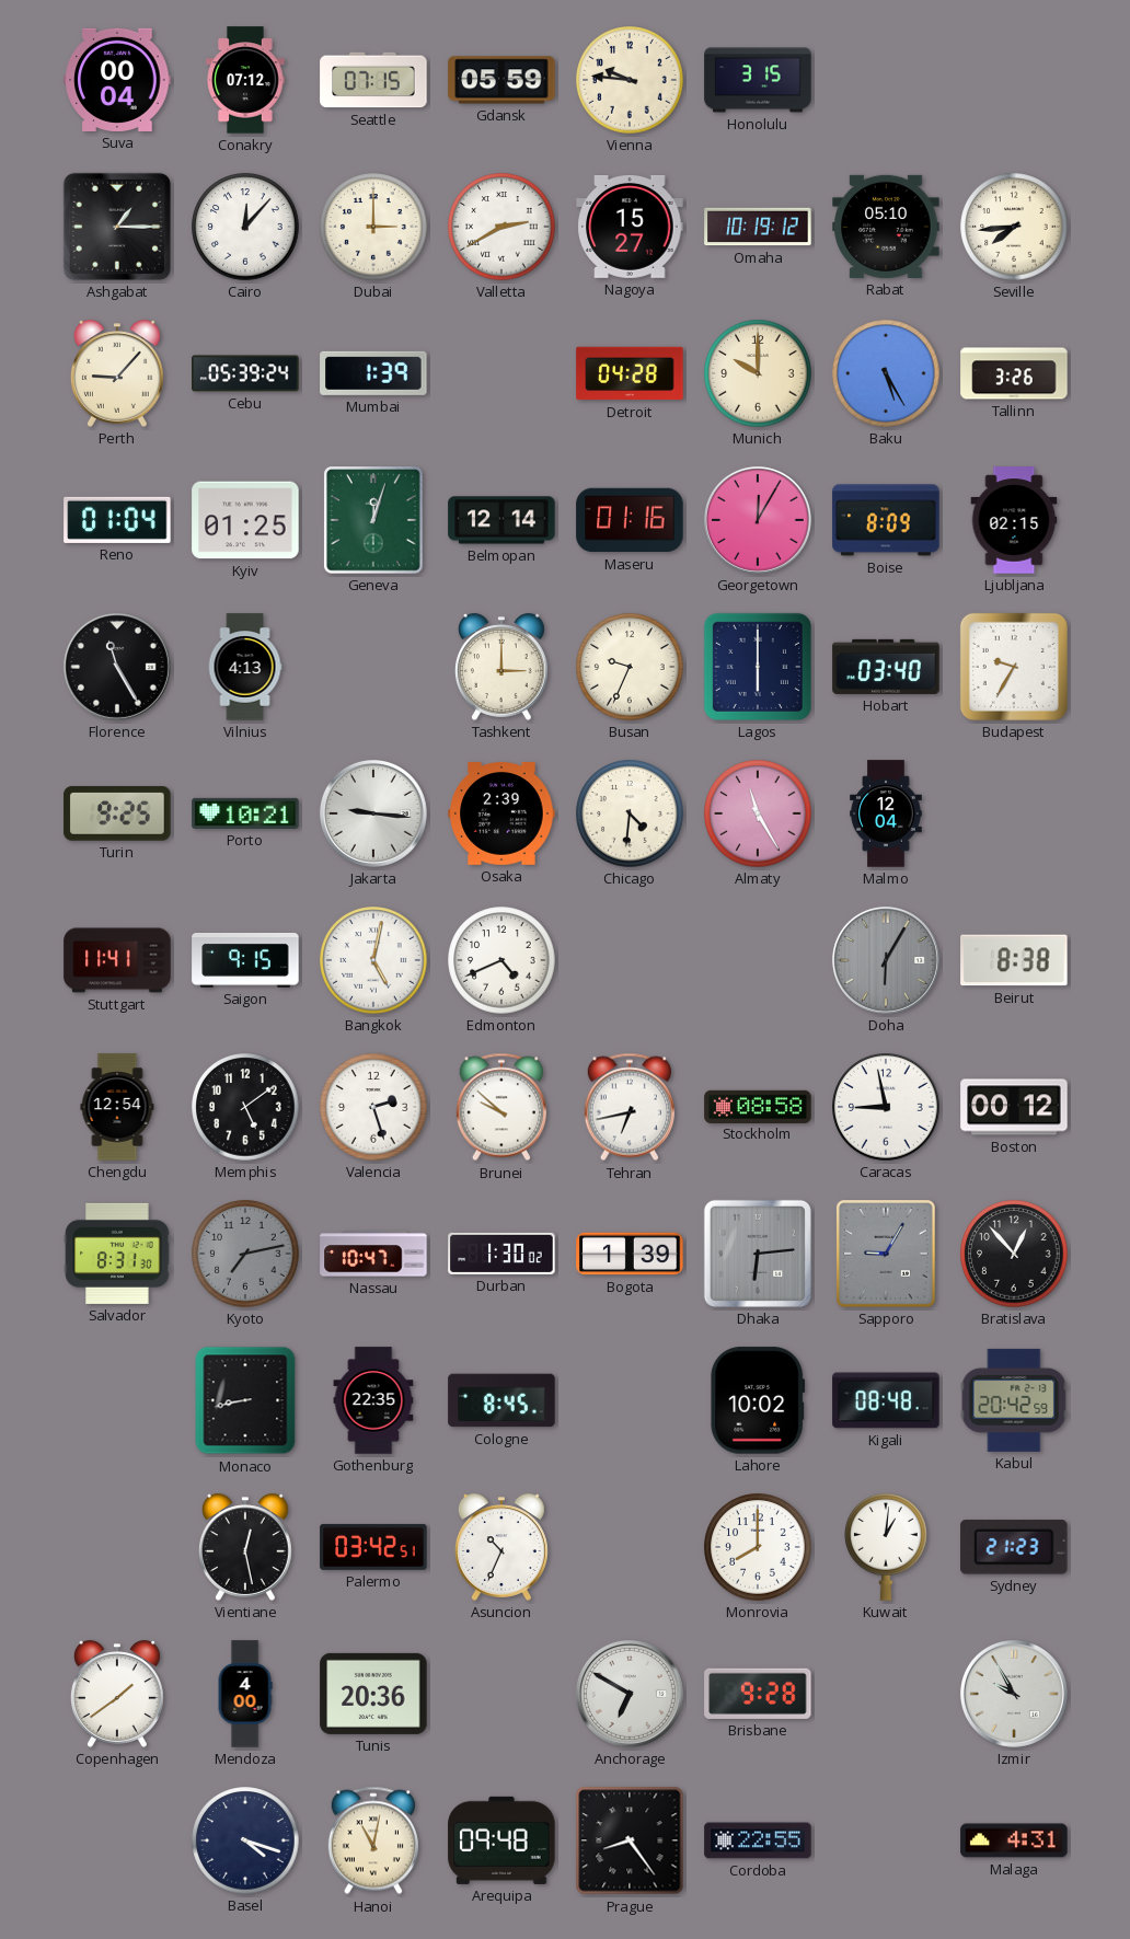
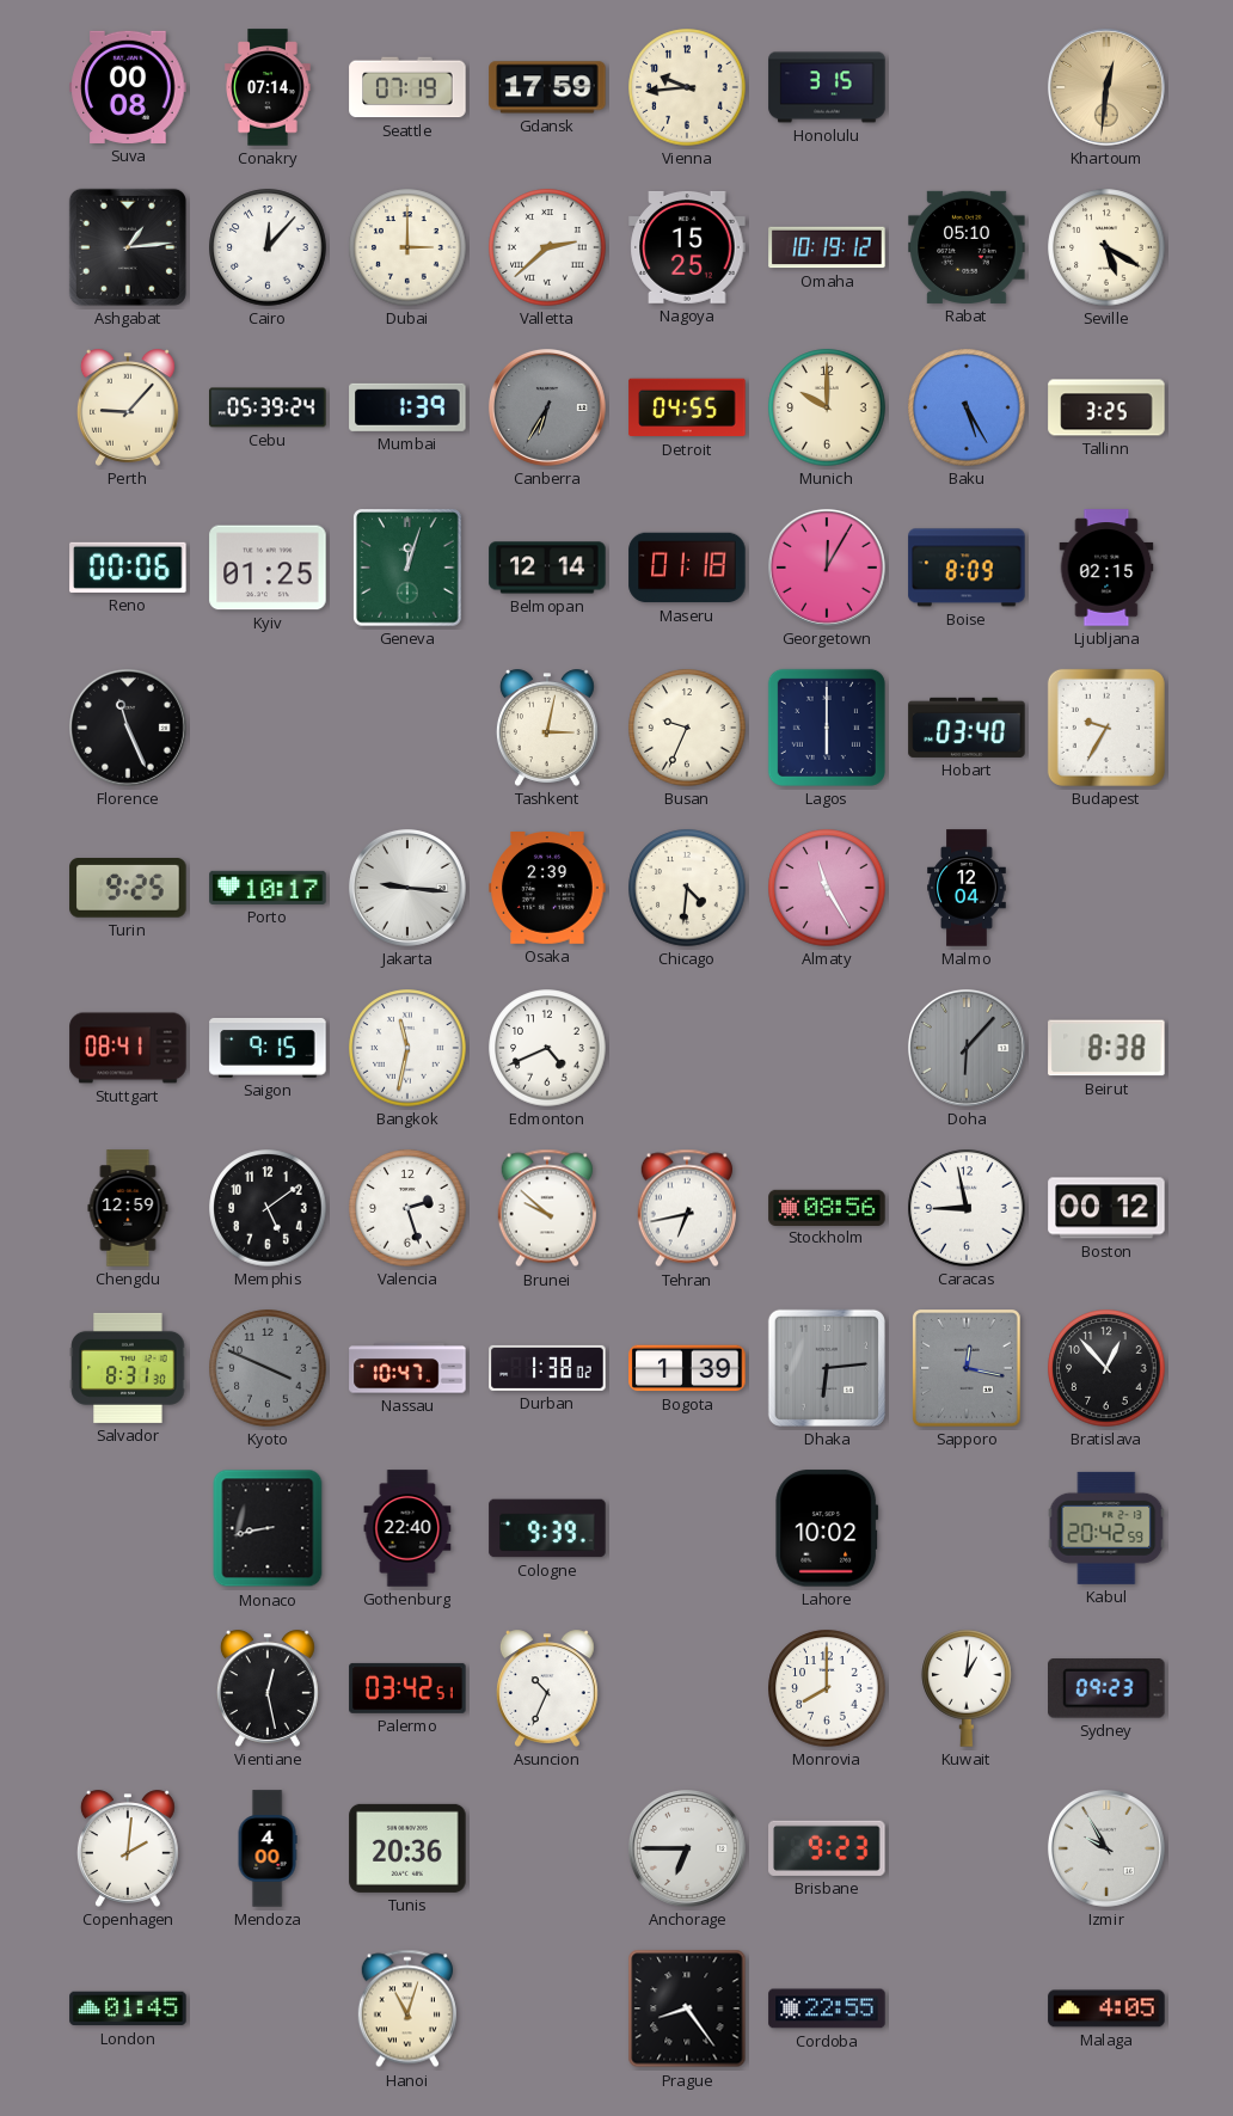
Suva: 00:04 -> 00:08
Conakry: 07:12 -> 07:14
Seattle: 07:15 -> 07:19
Gdansk: 05:59 -> 17:59
Vienna: 9:46 -> 9:44
Khartoum: none -> 12:31
Ashgabat: 1:15 -> 1:14
Valletta: 2:40 -> 2:38
Nagoya: 15:27 -> 15:25
Seville: 7:44 -> 5:20
Canberra: none -> 6:35
Detroit: 04:28 -> 04:55
Tallinn: 3:26 -> 3:25
Reno: 01:04 -> 00:06
Maseru: 01:16 -> 01:18
Florence: 11:25 -> 11:26
Vilnius: 4:13 -> none
Tashkent: 3:00 -> 3:02
Porto: 10:21 -> 10:17
Stuttgart: 11:41 -> 08:41
Bangkok: 5:02 -> 11:32
Doha: 6:05 -> 6:07
Chengdu: 12:54 -> 12:59
Stockholm: 08:58 -> 08:56
Kyoto: 7:13 -> 3:49
Durban: 1:30 -> 1:38
Sapporo: 9:05 -> 12:17
Gothenburg: 22:35 -> 22:40
Cologne: 8:45 -> 9:39
Kigali: 08:48 -> none
Sydney: 21:23 -> 09:23
Copenhagen: 1:39 -> 2:01
Anchorage: 6:50 -> 6:45
Brisbane: 9:28 -> 9:23
London: none -> 01:45
Basel: 4:18 -> none
Hanoi: 11:02 -> 11:03
Arequipa: 09:48 -> none
Malaga: 4:31 -> 4:05
